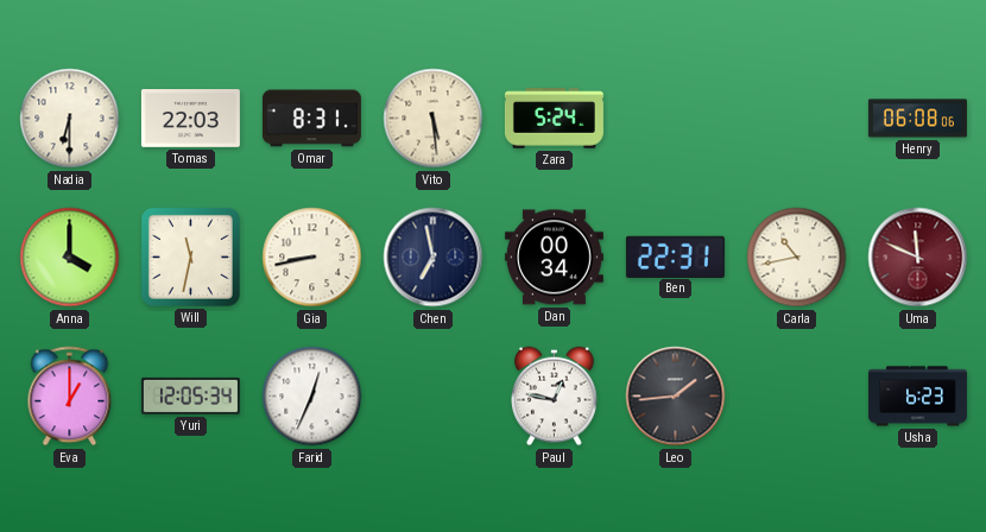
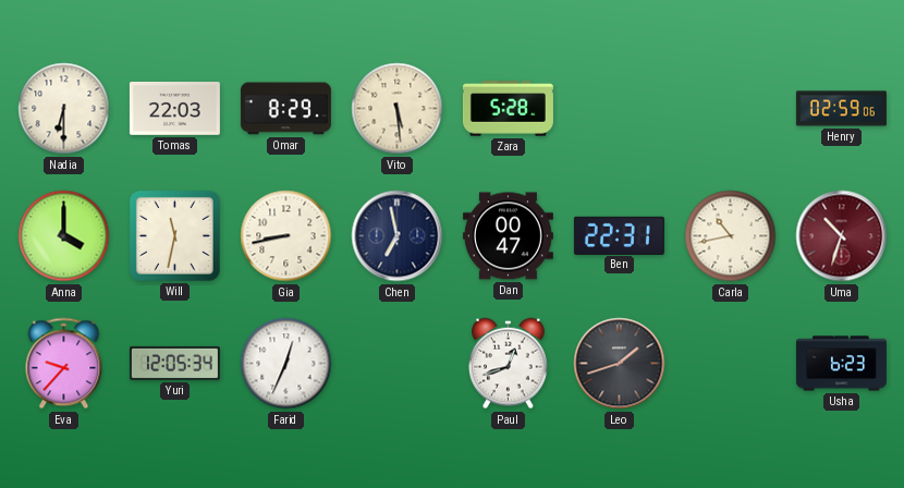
Omar: 8:31 -> 8:29
Zara: 5:24 -> 5:28
Henry: 06:08 -> 02:59
Dan: 00:34 -> 00:47
Uma: 11:49 -> 10:33
Eva: 1:00 -> 9:37
Paul: 12:47 -> 12:42
Leo: 1:44 -> 1:42
